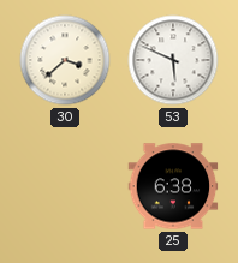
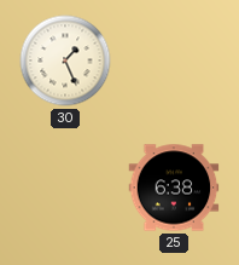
30: 3:38 -> 1:26
53: 5:49 -> none
